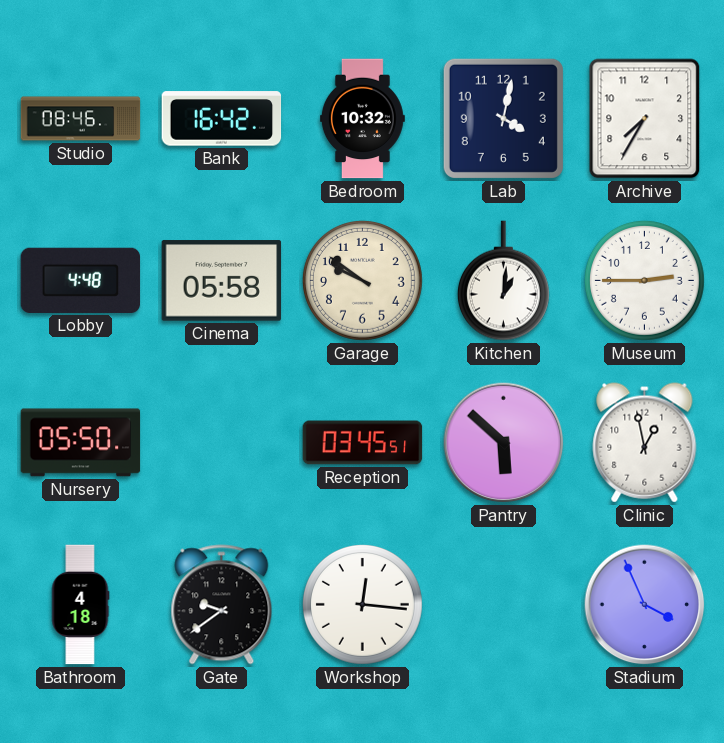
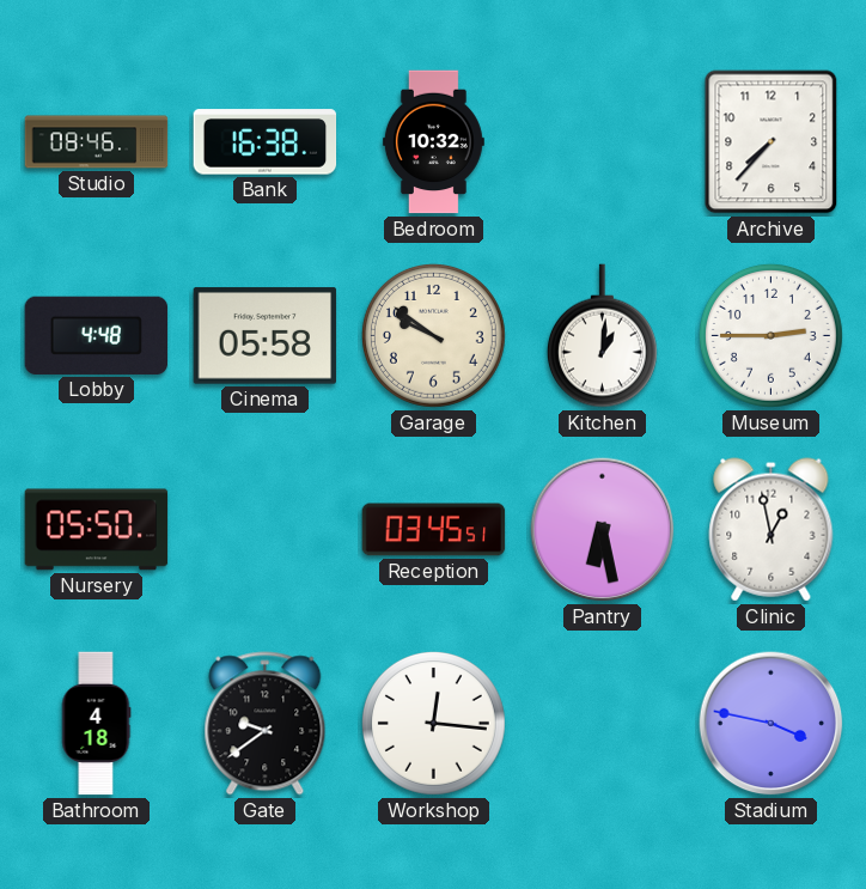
Bank: 16:42 -> 16:38
Lab: 4:02 -> none
Archive: 7:35 -> 7:37
Pantry: 5:52 -> 6:28
Stadium: 3:56 -> 3:47
